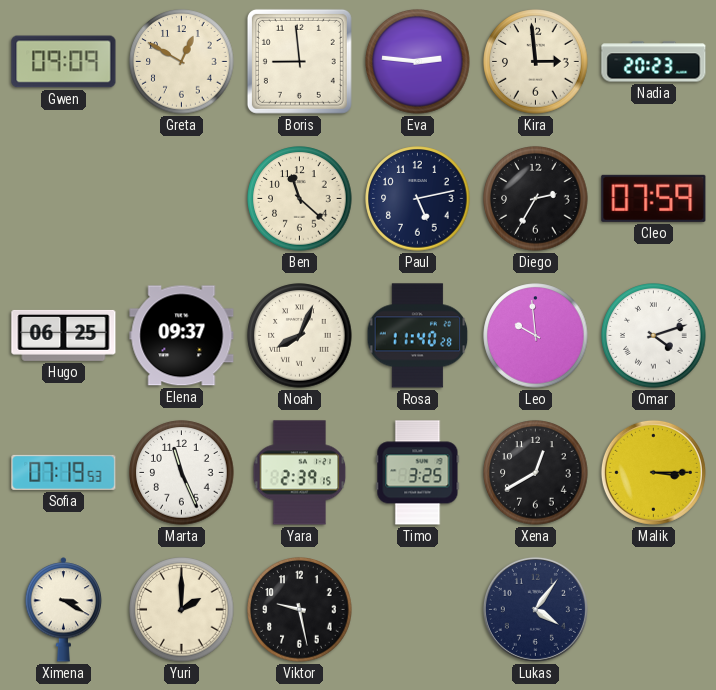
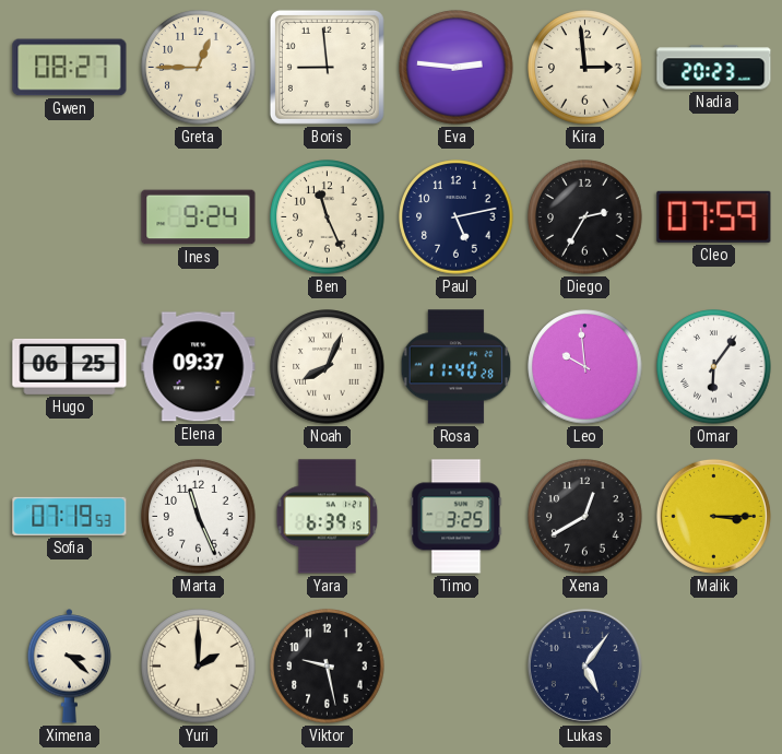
Gwen: 09:09 -> 08:27
Greta: 12:50 -> 12:45
Ines: none -> 9:24
Ben: 11:22 -> 11:26
Omar: 4:12 -> 6:06
Yara: 2:39 -> 6:39
Ximena: 3:20 -> 3:22
Lukas: 4:06 -> 5:06
